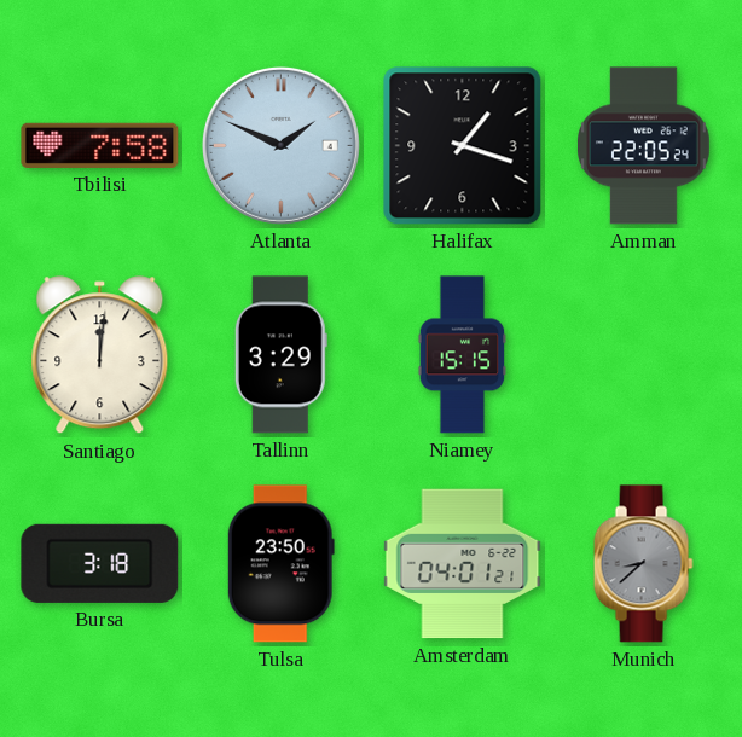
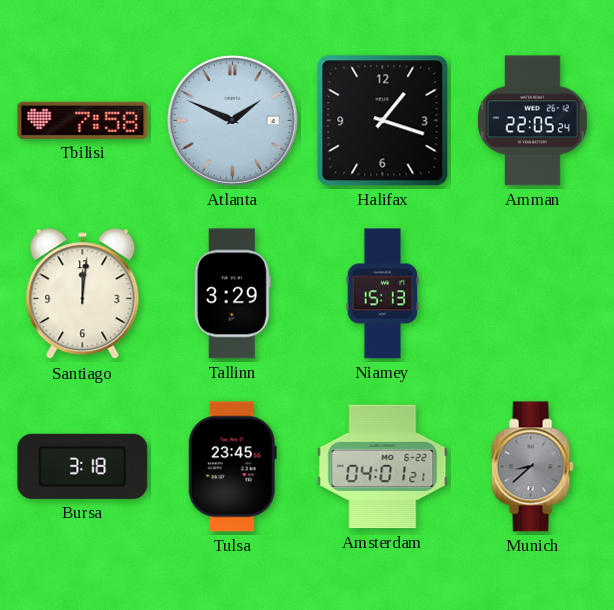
Niamey: 15:15 -> 15:13
Tulsa: 23:50 -> 23:45
